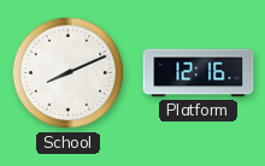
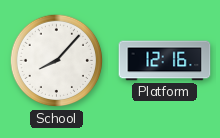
School: 8:11 -> 8:07
